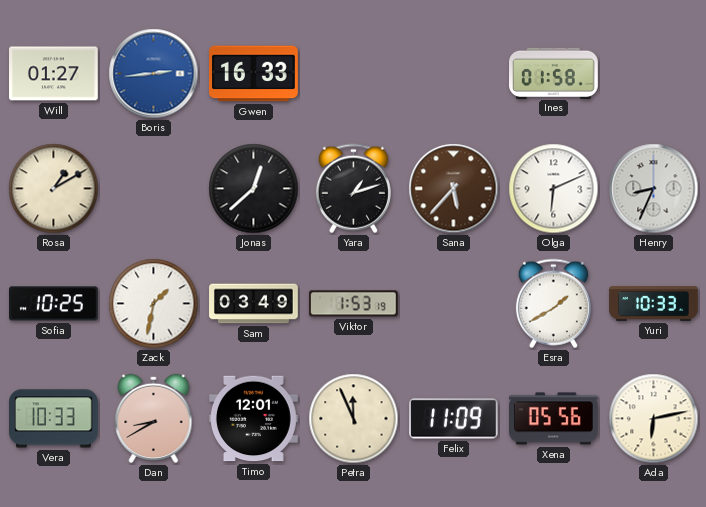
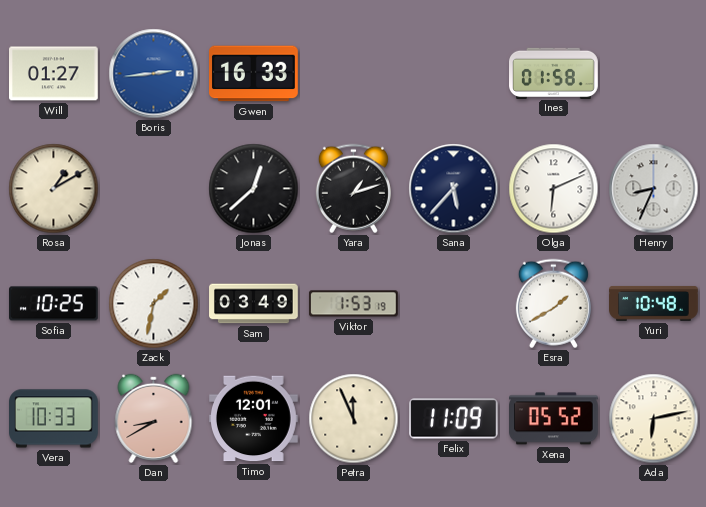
Sana dial: brown -> navy
Yuri: 10:33 -> 10:48
Xena: 05:56 -> 05:52
